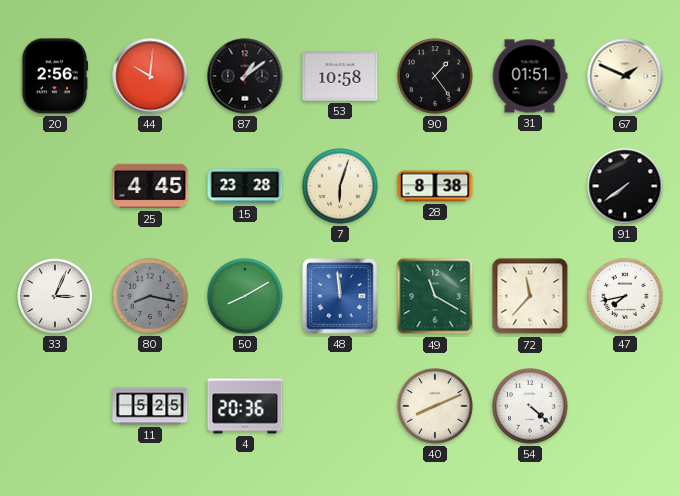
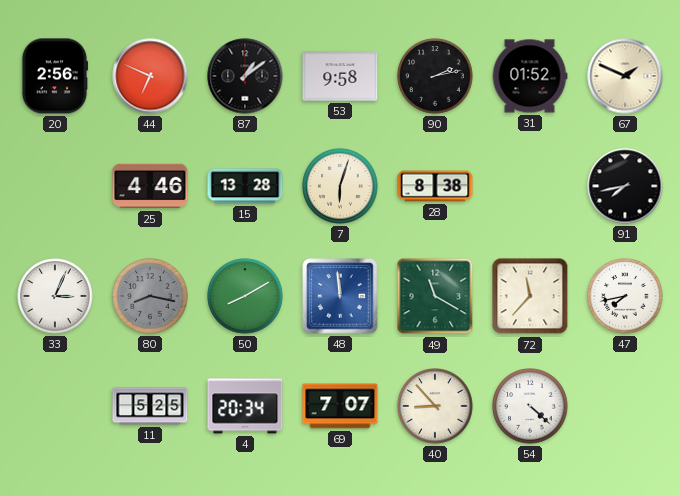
44: 10:01 -> 6:49
53: 10:58 -> 9:58
90: 1:24 -> 2:13
31: 01:51 -> 01:52
25: 4:45 -> 4:46
15: 23:28 -> 13:28
91: 7:39 -> 7:43
4: 20:36 -> 20:34
69: none -> 7:07
40: 8:11 -> 8:53
